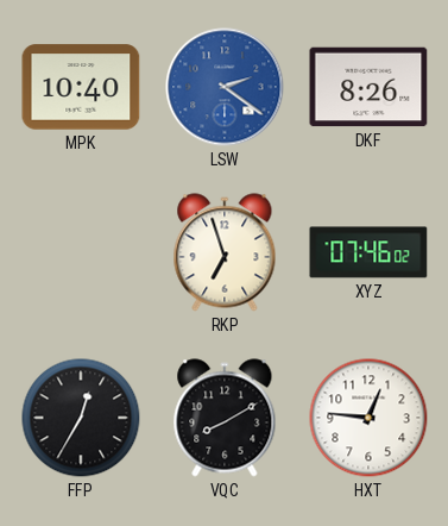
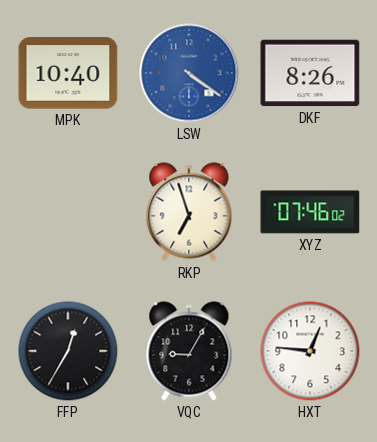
LSW: 2:21 -> 4:21
VQC: 8:10 -> 9:05
